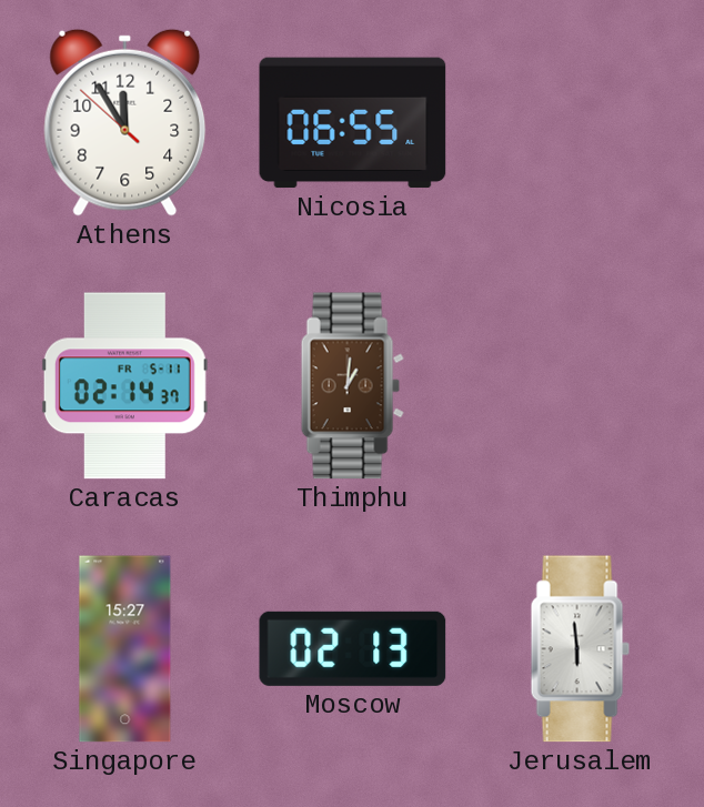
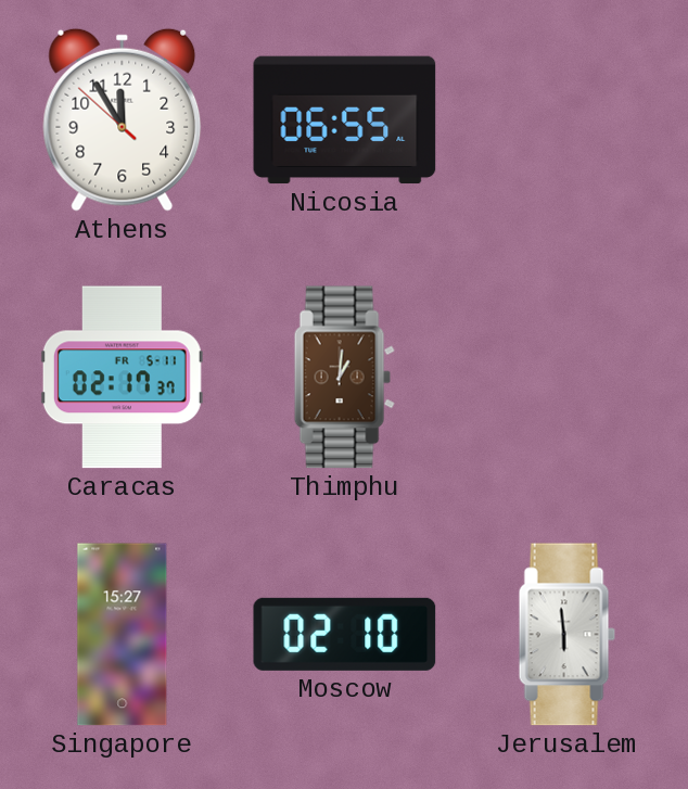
Caracas: 02:14 -> 02:17
Moscow: 02:13 -> 02:10
